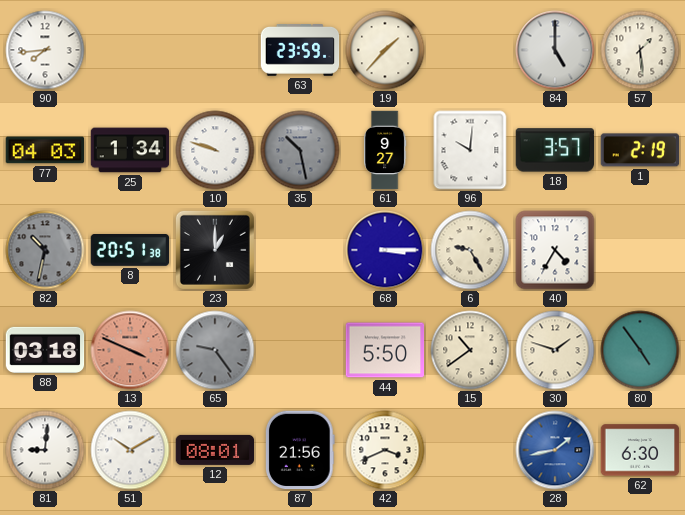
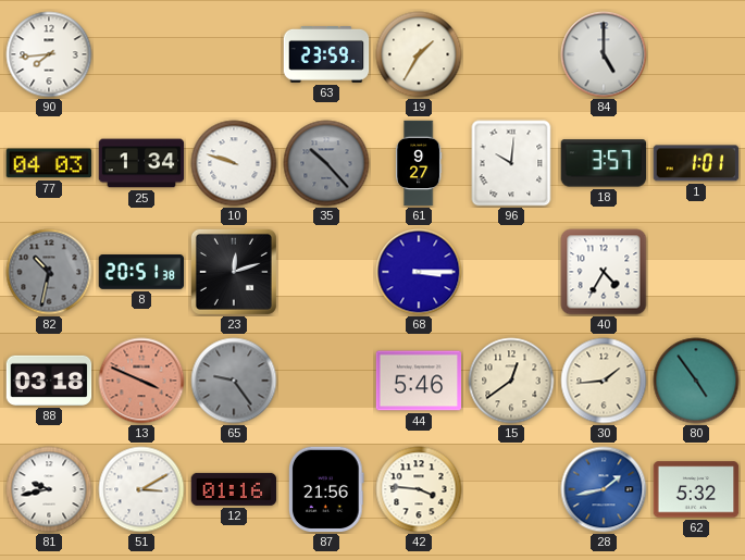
19: 1:37 -> 1:35
57: 1:29 -> none
35: 10:28 -> 10:23
1: 2:19 -> 1:01
23: 1:00 -> 12:12
6: 9:25 -> none
44: 5:50 -> 5:46
15: 10:39 -> 12:39
30: 1:48 -> 1:44
81: 9:01 -> 9:43
51: 10:10 -> 3:10
12: 08:01 -> 01:16
42: 3:41 -> 3:46
62: 6:30 -> 5:32
